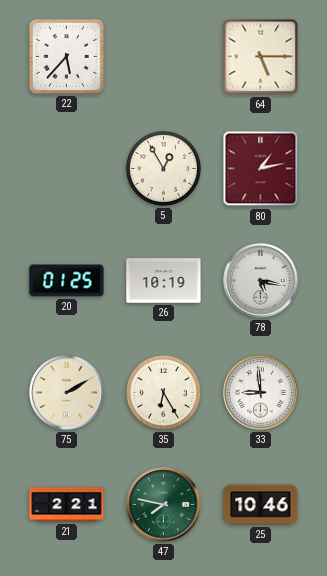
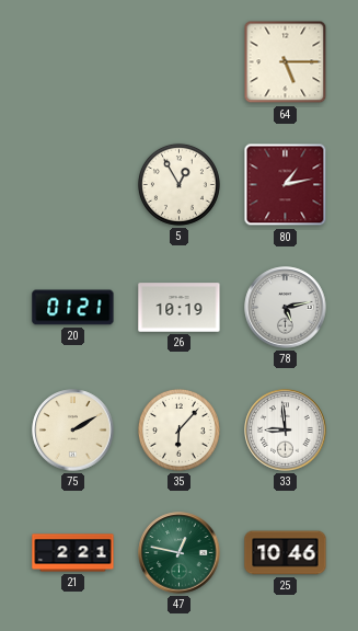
22: 5:37 -> none
20: 01:25 -> 01:21
78: 5:17 -> 5:13
35: 6:25 -> 6:07
47: 7:47 -> 12:47
